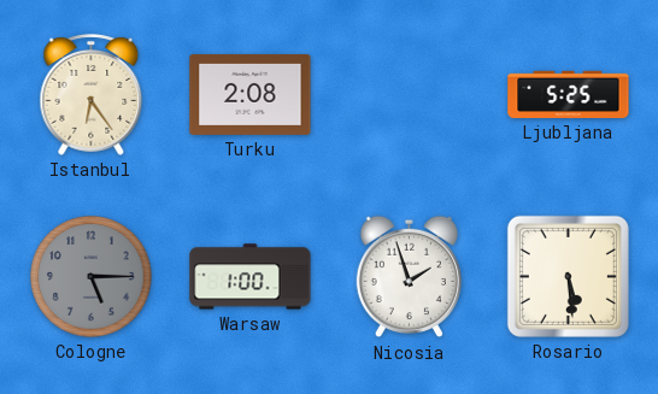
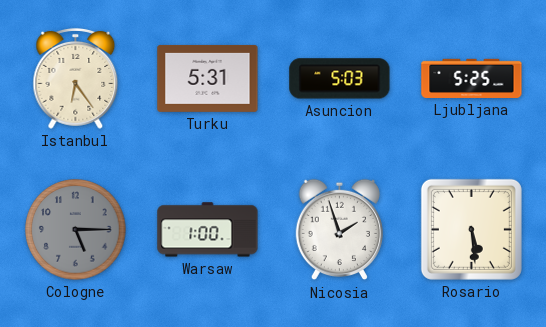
Turku: 2:08 -> 5:31
Asuncion: none -> 5:03
